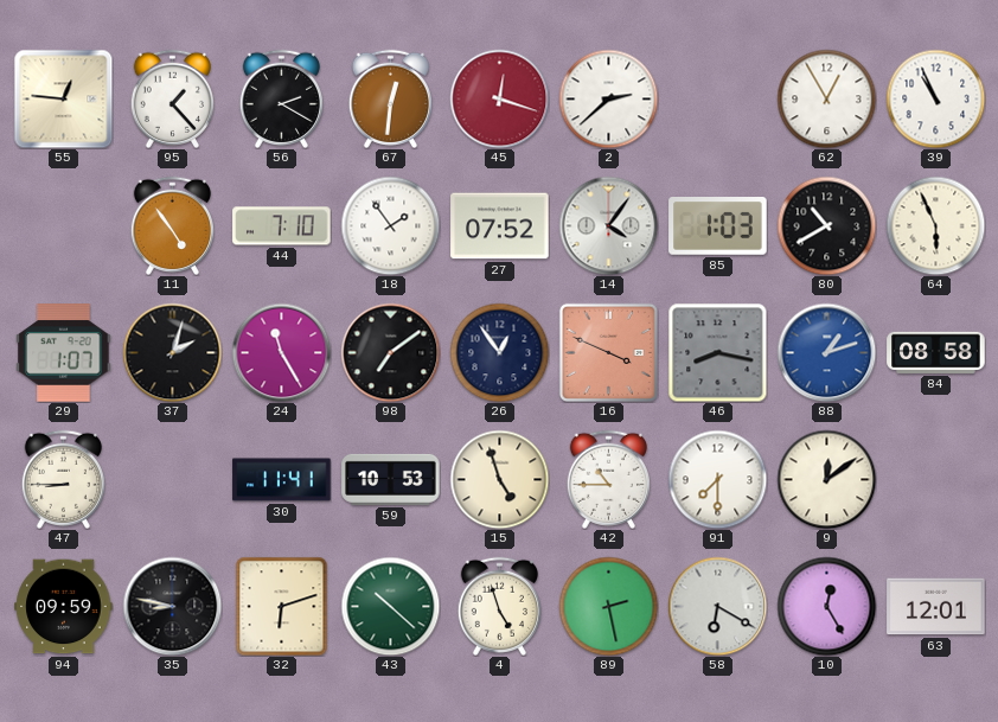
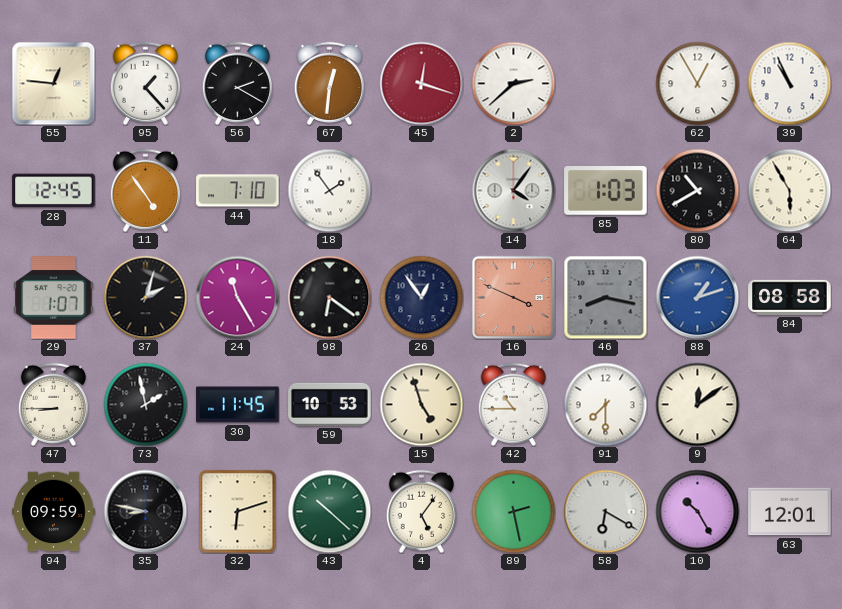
28: none -> 12:45
27: 07:52 -> none
64: 5:56 -> 5:55
98: 7:09 -> 6:21
73: none -> 1:58
30: 11:41 -> 11:45
4: 4:57 -> 5:06
10: 12:25 -> 10:25
